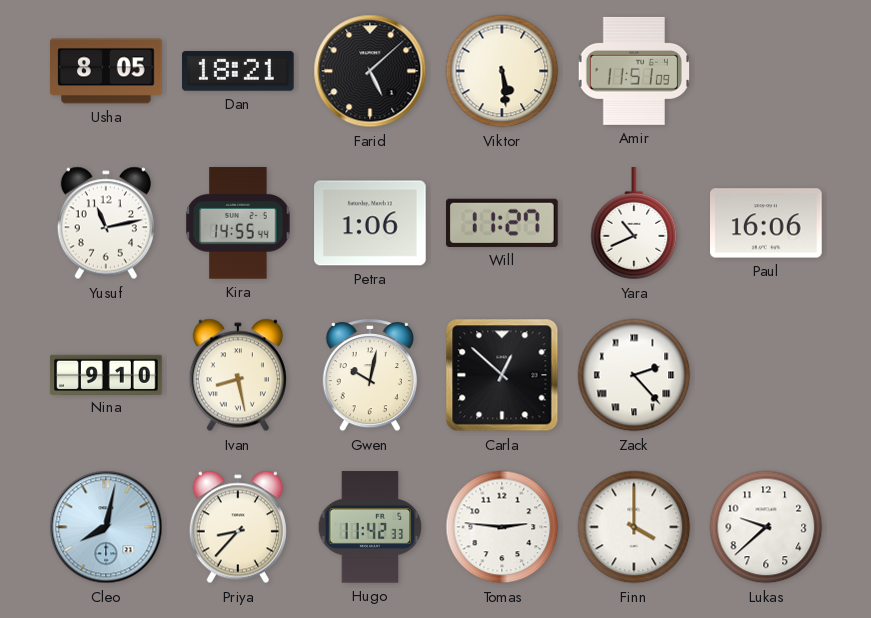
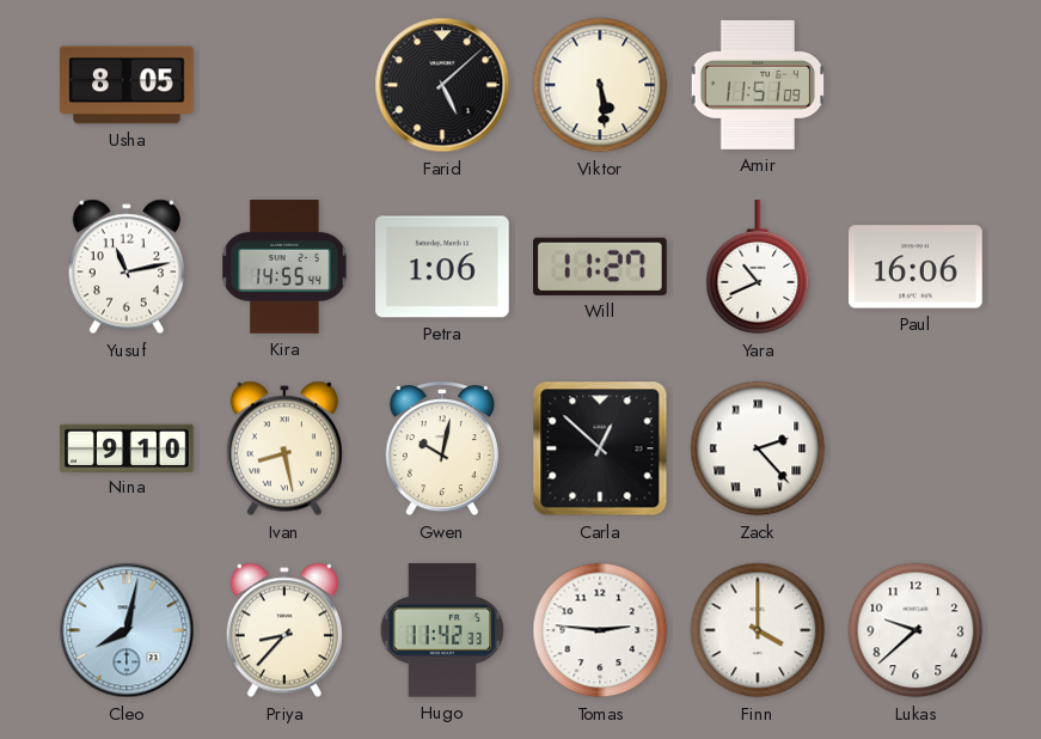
Dan: 18:21 -> none
